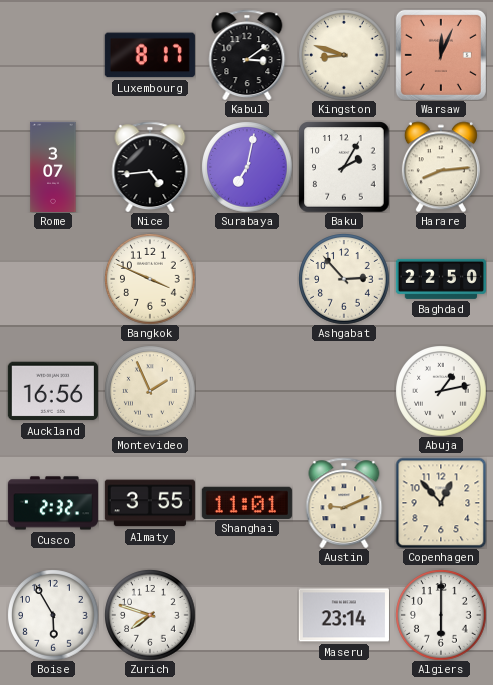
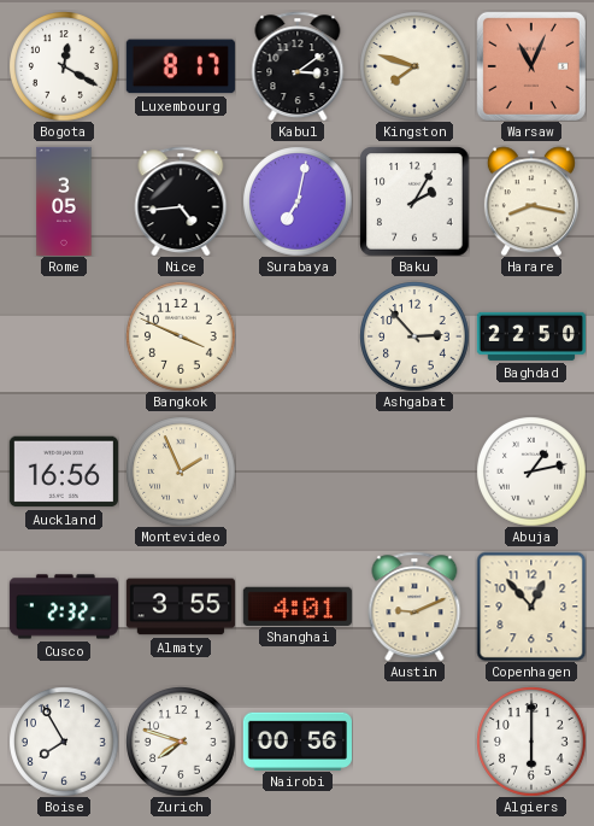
Bogota: none -> 12:20
Kingston: 8:48 -> 7:48
Warsaw: 12:04 -> 11:04
Rome: 3:07 -> 3:05
Harare: 8:14 -> 8:17
Shanghai: 11:01 -> 4:01
Boise: 5:55 -> 7:55
Nairobi: none -> 00:56
Maseru: 23:14 -> none
